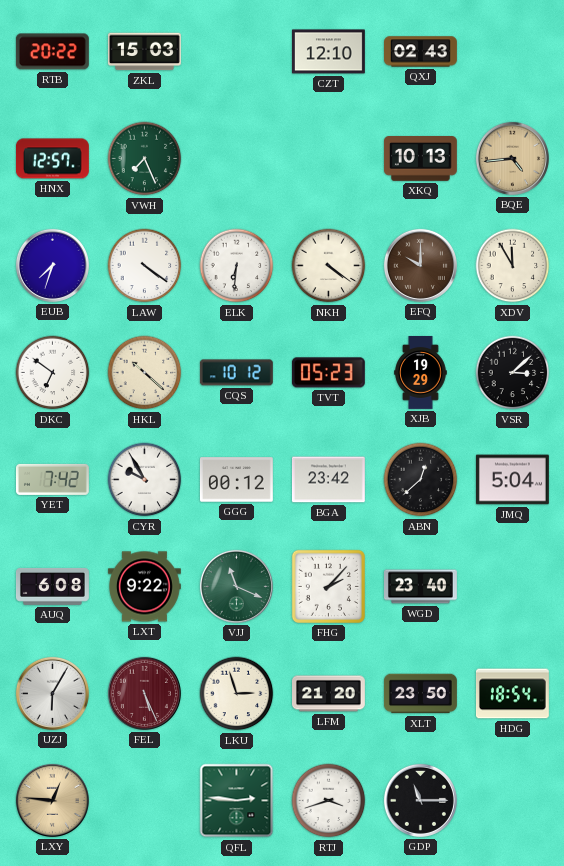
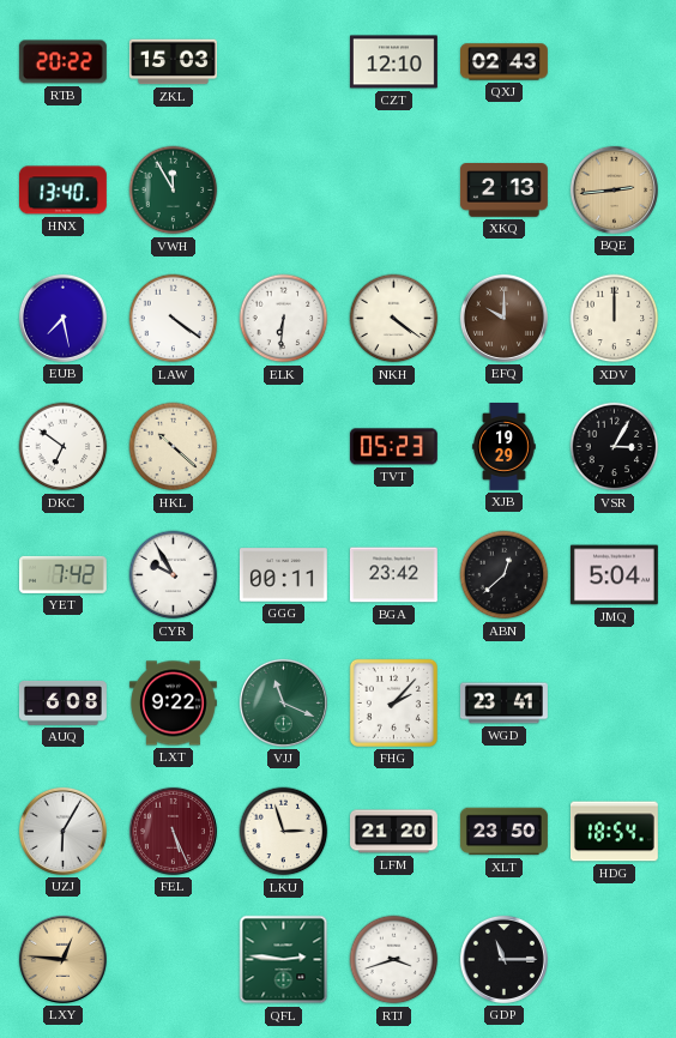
HNX: 12:57 -> 13:40
VWH: 7:26 -> 11:55
XKQ: 10:13 -> 2:13
BQE: 4:44 -> 2:44
EUB: 7:33 -> 7:28
XDV: 11:55 -> 12:00
CQS: 10:12 -> none
VSR: 3:08 -> 3:05
GGG: 00:12 -> 00:11
WGD: 23:40 -> 23:41
